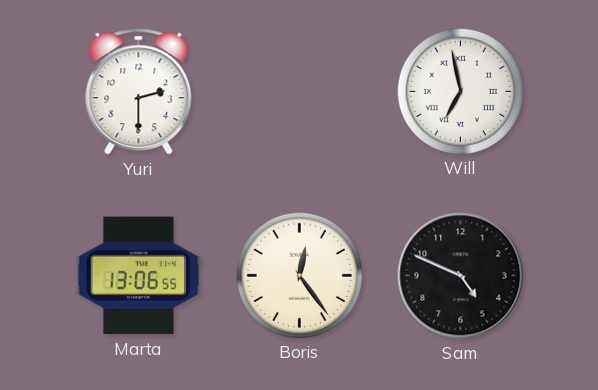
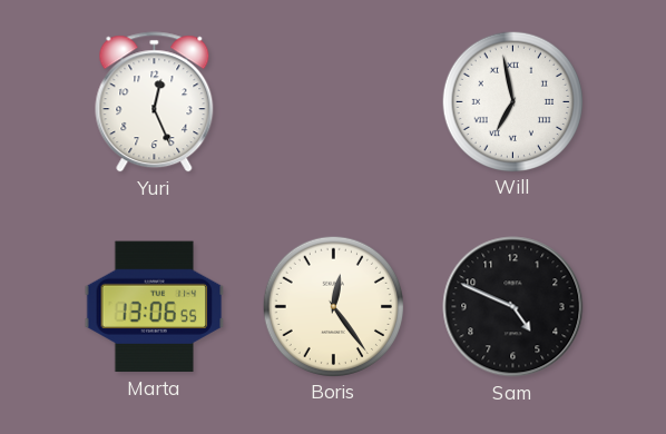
Yuri: 2:30 -> 12:26
